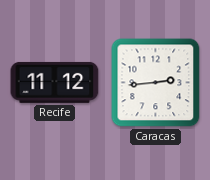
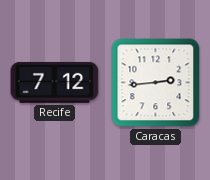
Recife: 11:12 -> 7:12
